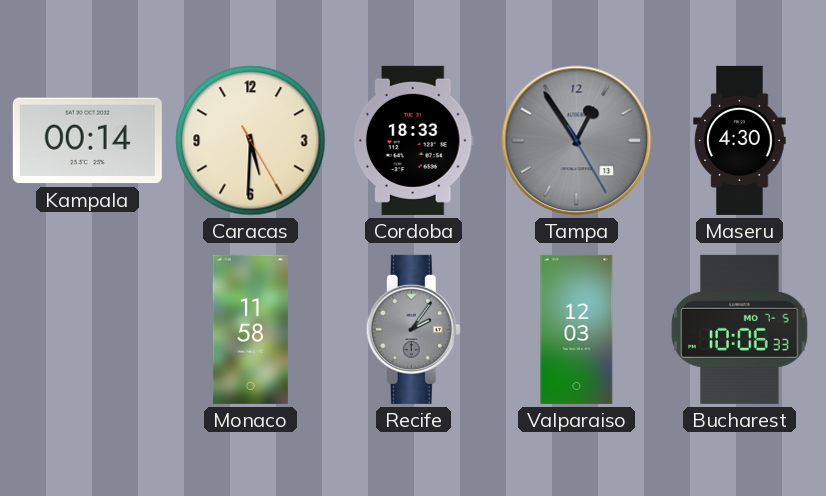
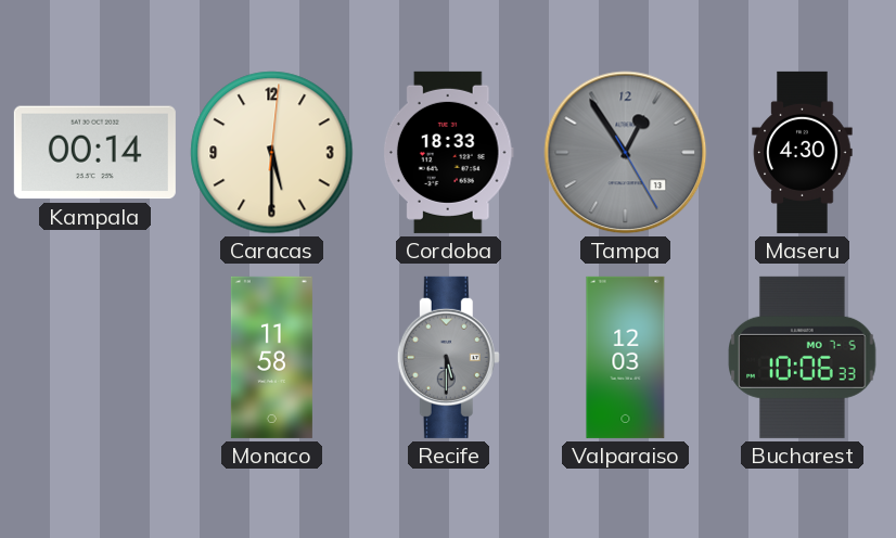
Caracas: 5:30:25 -> 5:30:01
Recife: 2:06 -> 5:30
